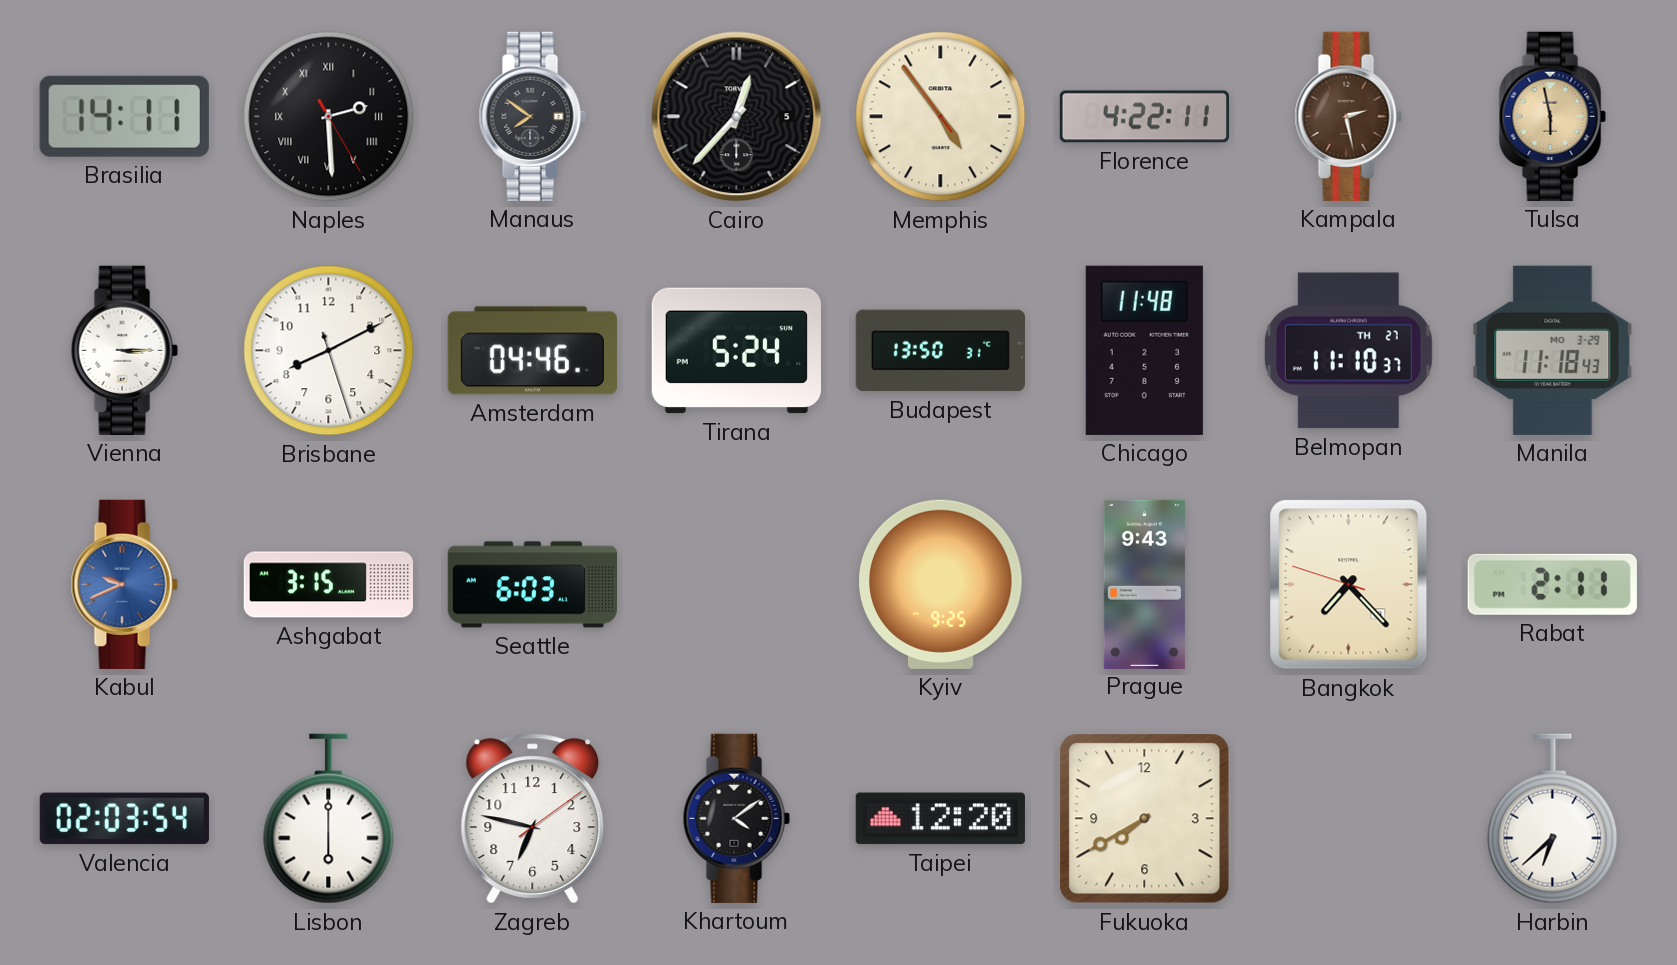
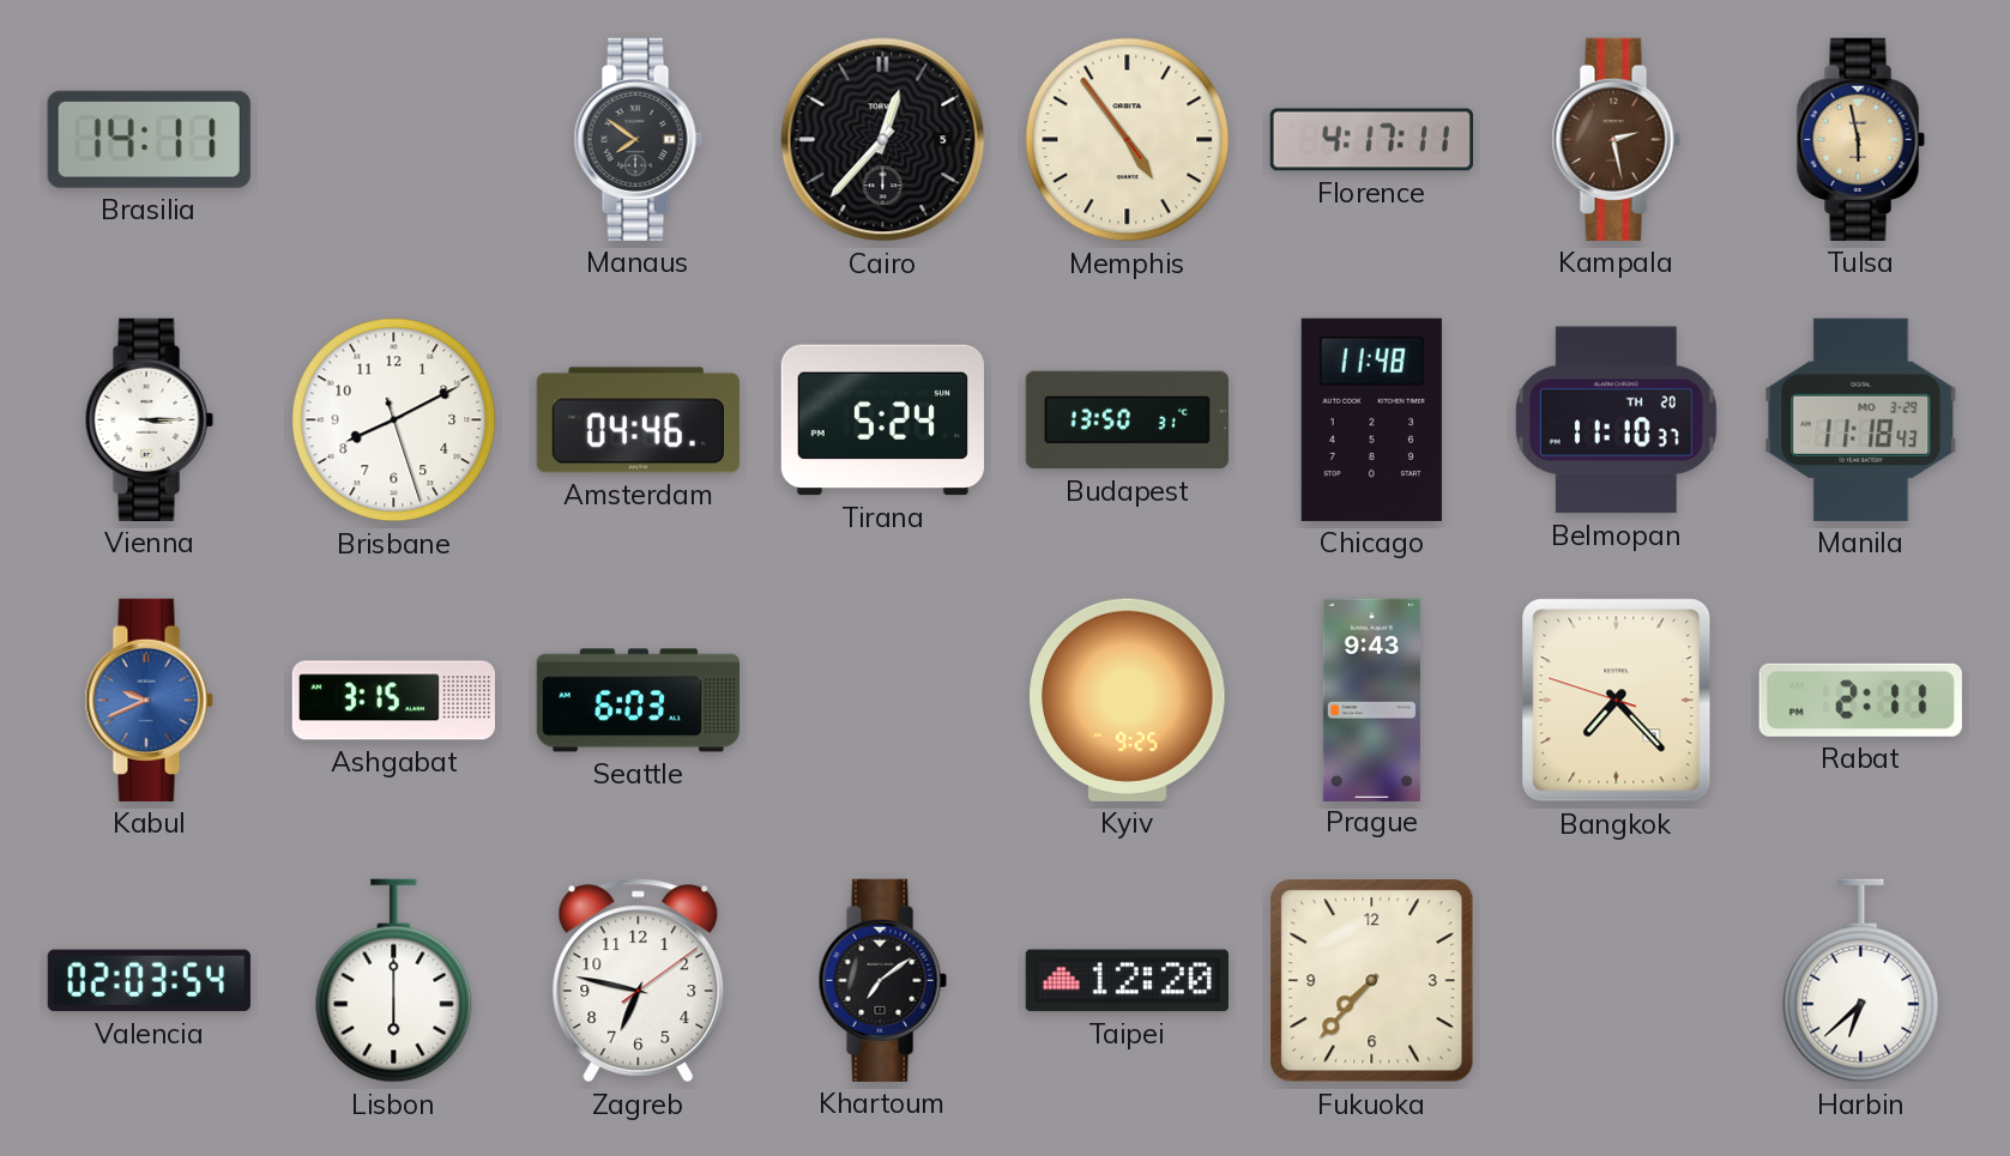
Naples: 2:29 -> none
Florence: 4:22 -> 4:17
Belmopan date: TH 27 -> TH 20
Khartoum: 4:09 -> 7:09
Fukuoka: 7:40 -> 7:37
